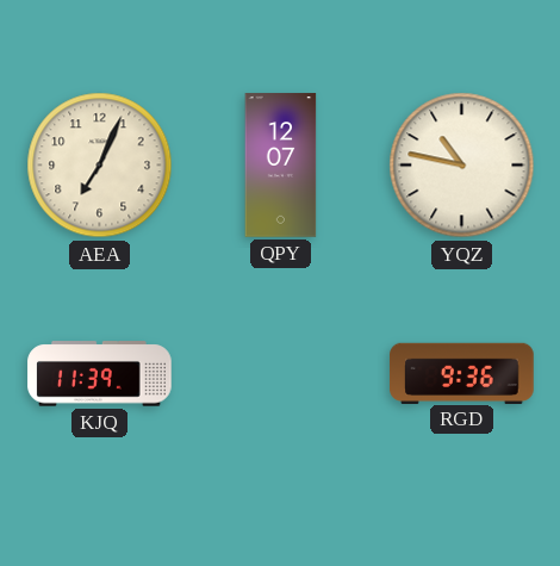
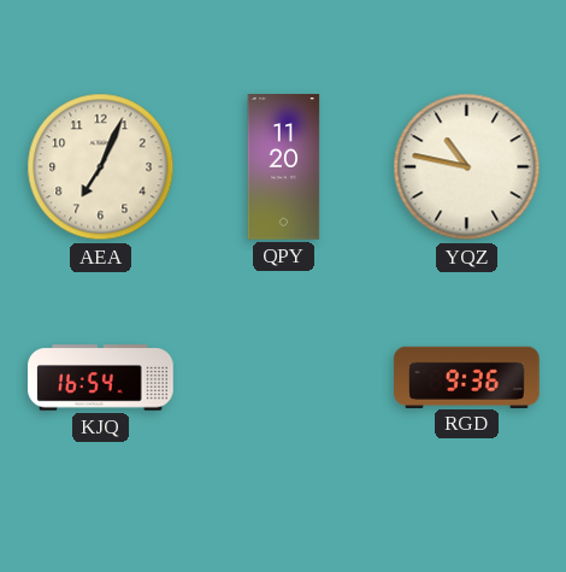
QPY: 12:07 -> 11:20
KJQ: 11:39 -> 16:54
